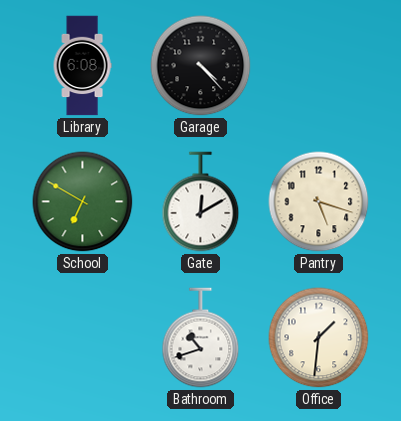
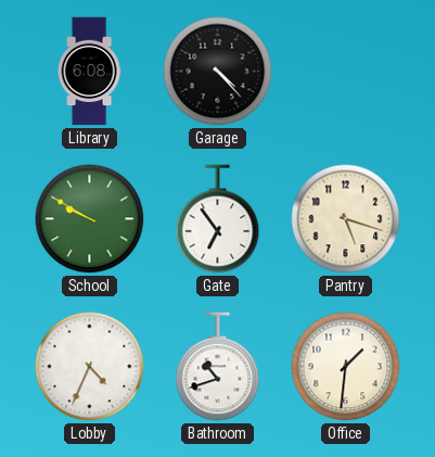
School: 6:50 -> 9:50
Gate: 12:10 -> 6:54
Lobby: none -> 4:34
